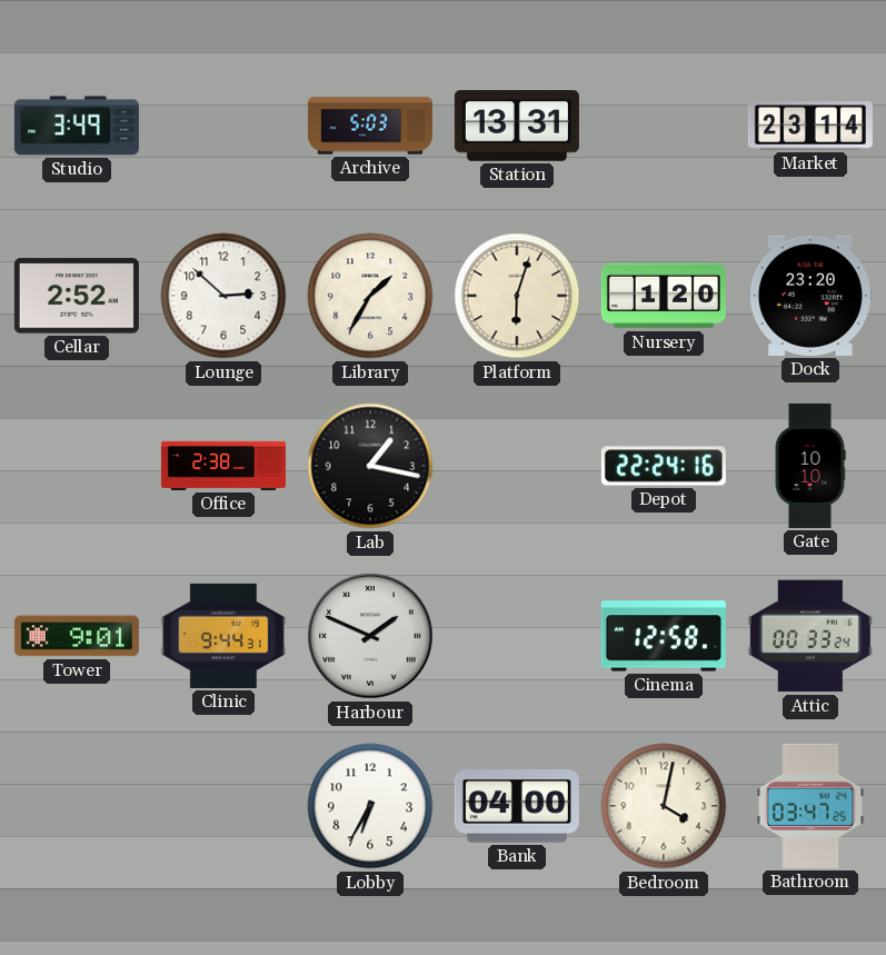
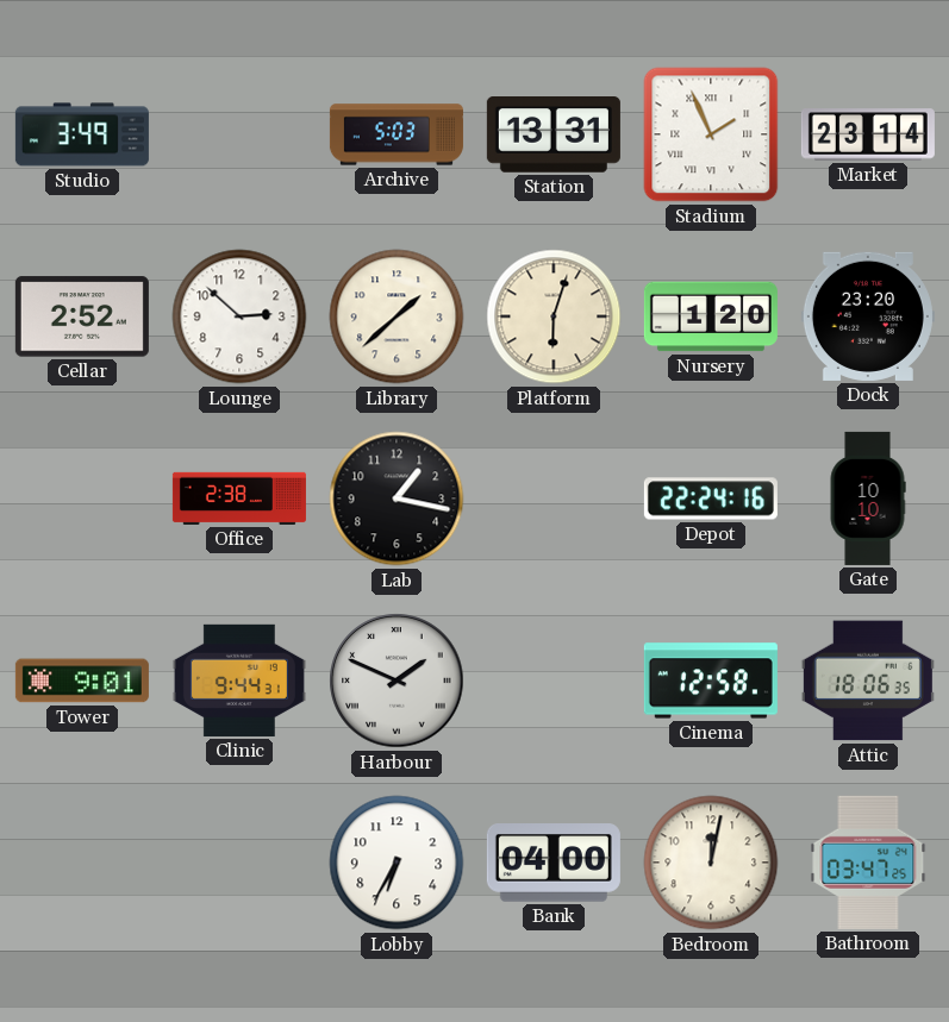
Stadium: none -> 1:56
Library: 1:35 -> 1:38
Attic: 00:33 -> 18:06
Bedroom: 4:02 -> 12:02
